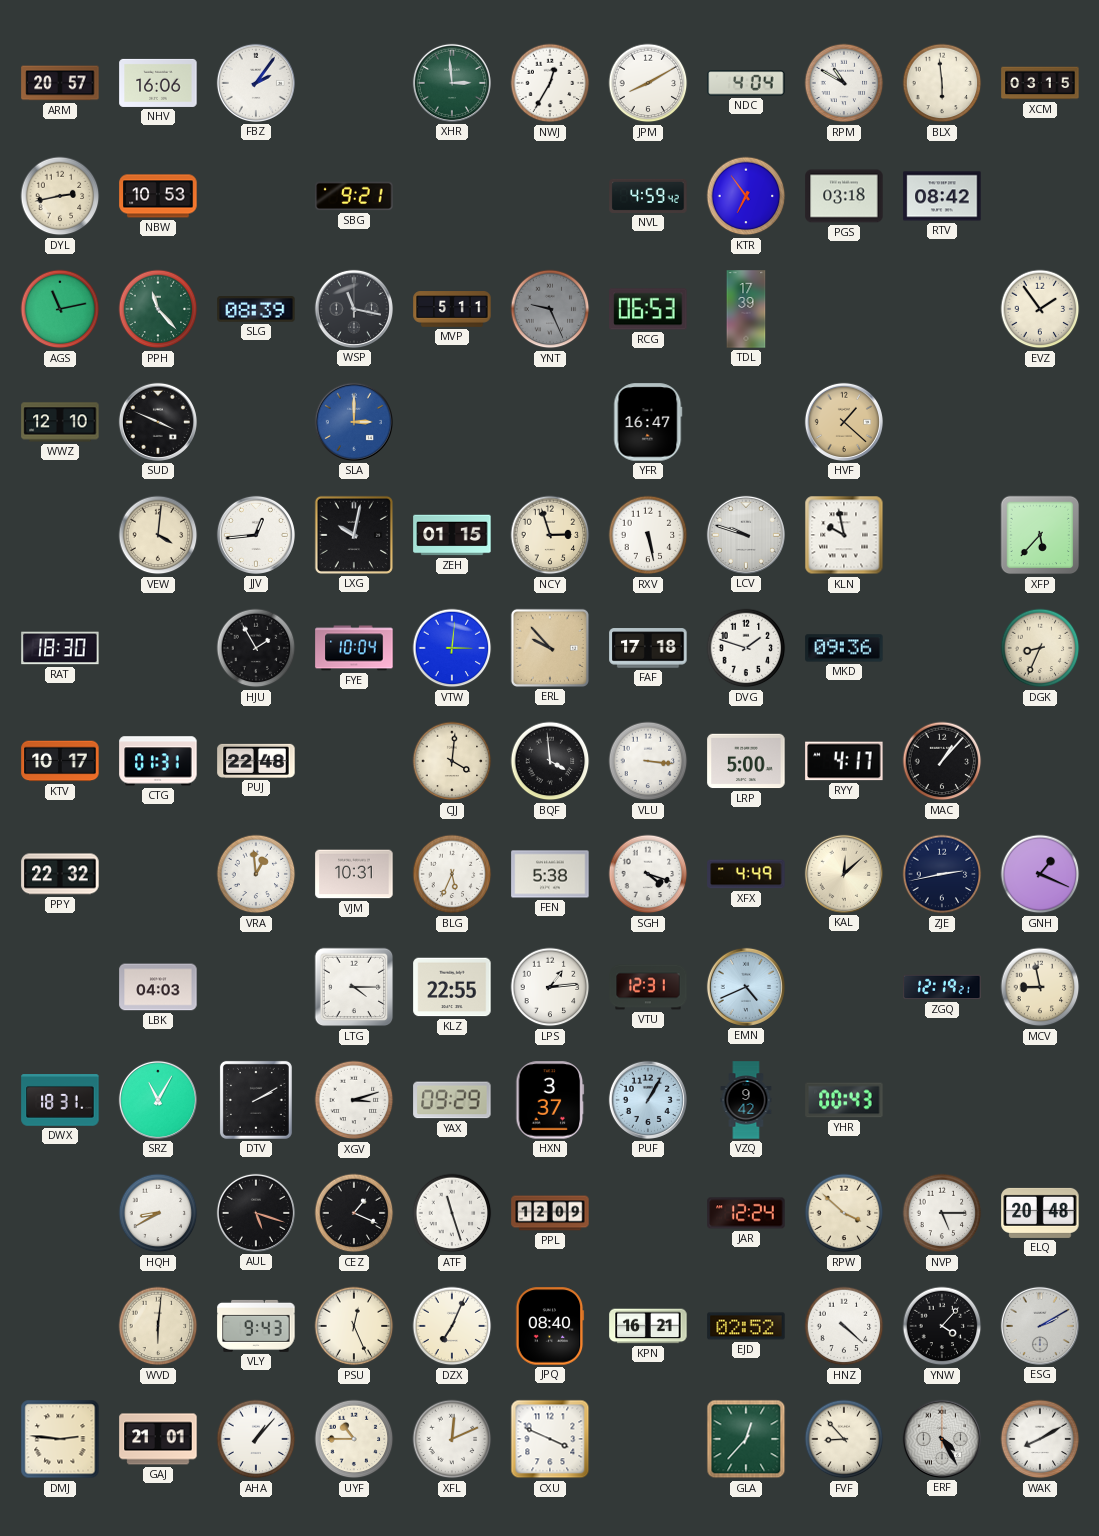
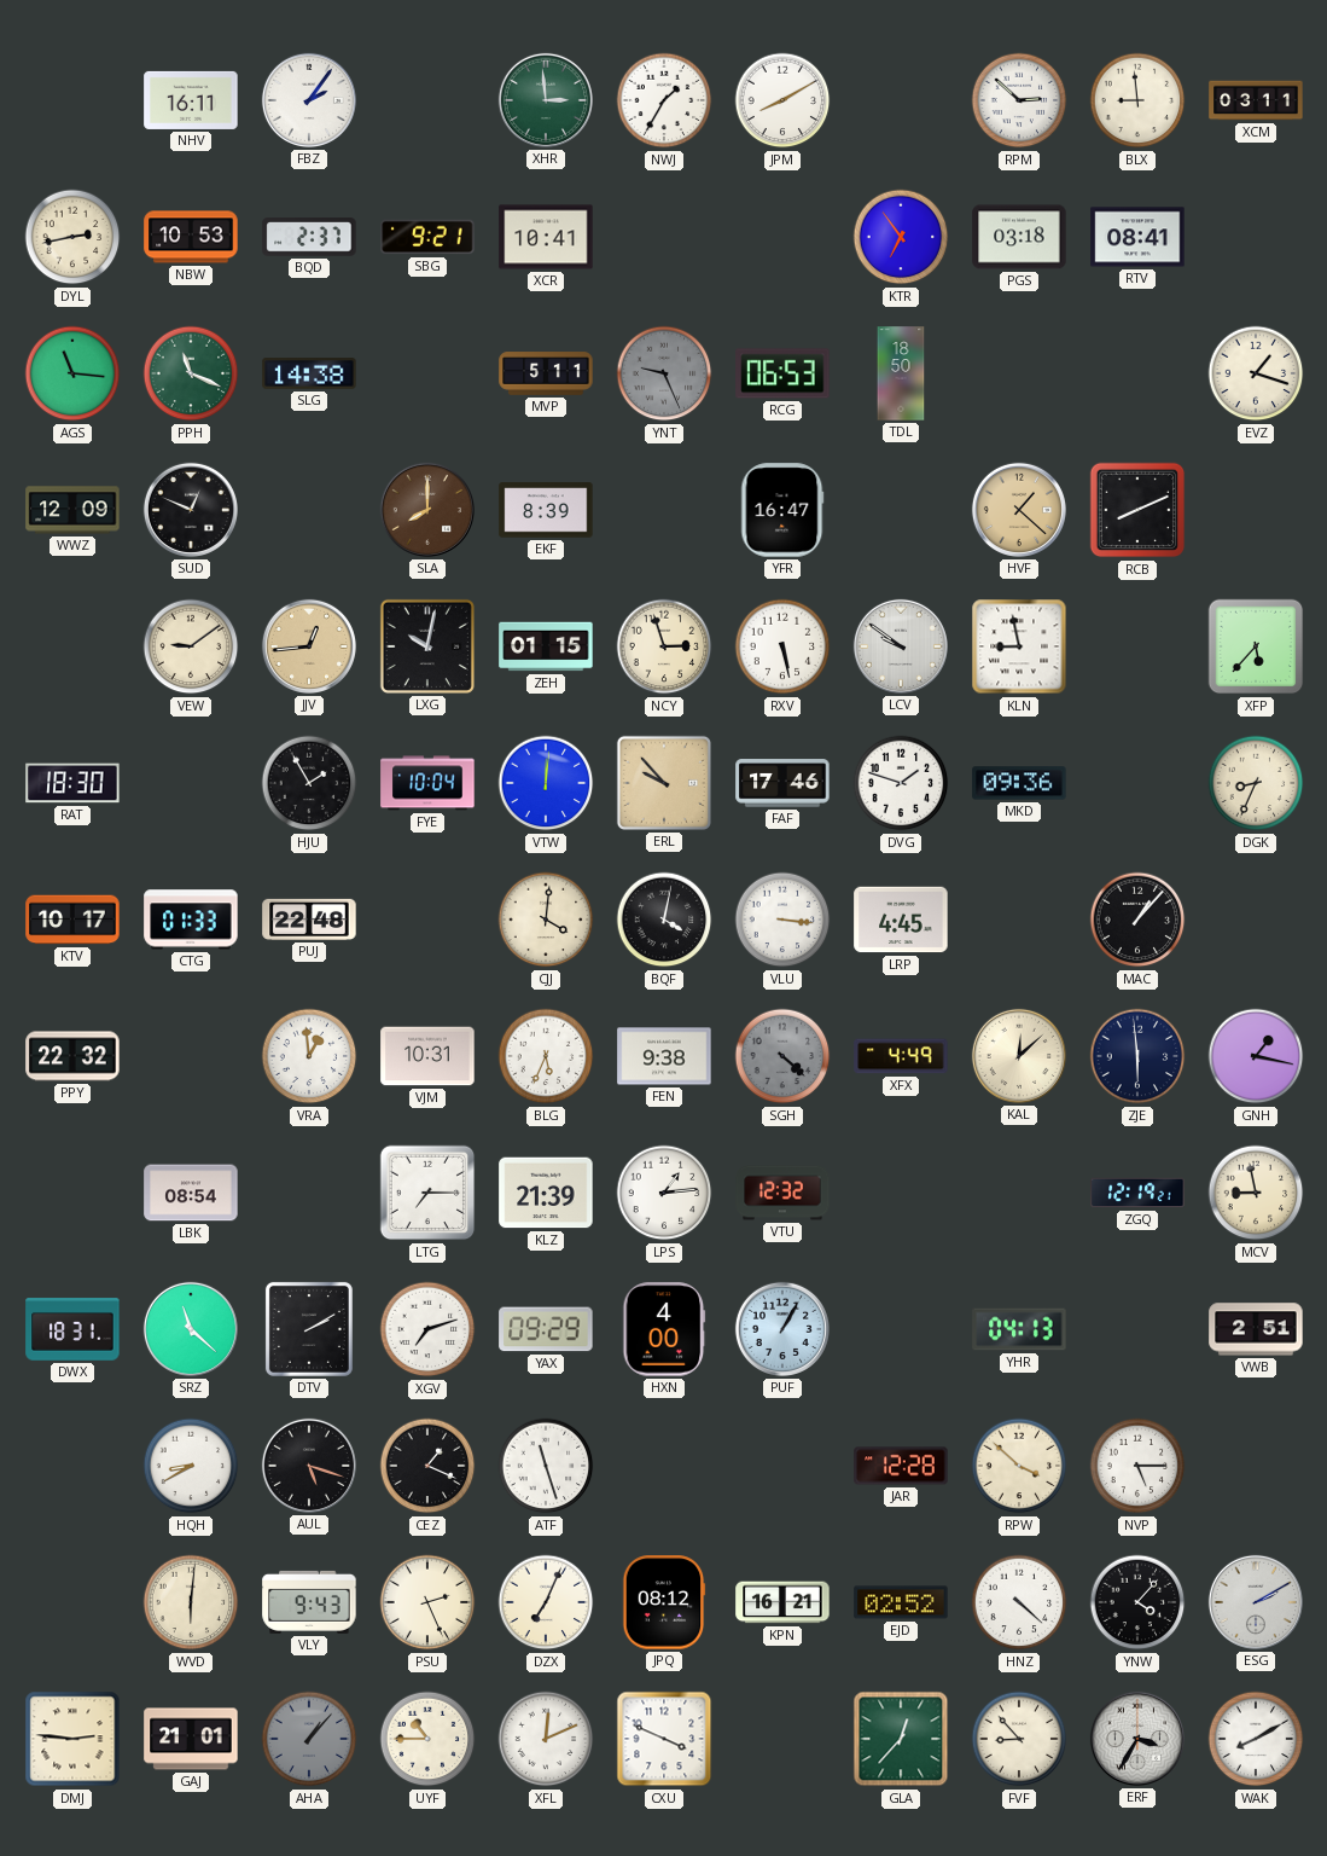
ARM: 20:57 -> none
NHV: 16:06 -> 16:11
NWJ: 12:35 -> 1:35
NDC: 4:04 -> none
RPM: 10:50 -> 2:52
BLX: 5:59 -> 8:59
XCM: 03:15 -> 03:11
BQD: none -> 2:37
XCR: none -> 10:41
NVL: 4:59 -> none
RTV: 08:42 -> 08:41
AGS: 11:13 -> 11:16
PPH: 11:23 -> 11:19
SLG: 08:39 -> 14:38
WSP: 11:17 -> none
TDL: 17:39 -> 18:50
EVZ: 1:54 -> 1:18
WWZ: 12:10 -> 12:09
SUD: 3:49 -> 12:49
SLA: 3:00 -> 8:00
SLA dial: blue -> brown
EKF: none -> 8:39
RCB: none -> 8:11
VEW: 4:01 -> 9:09
JJV dial: white -> champagne
LCV: 9:48 -> 9:51
KLN: 9:58 -> 8:58
VTW: 3:01 -> 12:01
FAF: 17:18 -> 17:46
CTG: 01:31 -> 01:33
BQF: 3:59 -> 4:02
LRP: 5:00 -> 4:45
RYY: 4:17 -> none
FEN: 5:38 -> 9:38
SGH: 4:18 -> 4:22
SGH dial: white -> grey
ZJE: 2:43 -> 5:59
GNH: 1:19 -> 1:17
LBK: 04:03 -> 08:54
LTG: 4:15 -> 7:15
KLZ: 22:55 -> 21:39
VTU: 12:31 -> 12:32
EMN: 4:41 -> none
SRZ: 11:05 -> 11:22
XGV: 3:12 -> 7:12
HXN: 3:37 -> 4:00
VZQ: 9:42 -> none
YHR: 00:43 -> 04:13
VWB: none -> 2:51
PPL: 12:09 -> none
JAR: 12:24 -> 12:28
ELQ: 20:48 -> none
PSU: 12:26 -> 2:26
JPQ: 08:40 -> 08:12
AHA dial: white -> grey
ERF: 4:25 -> 3:35
